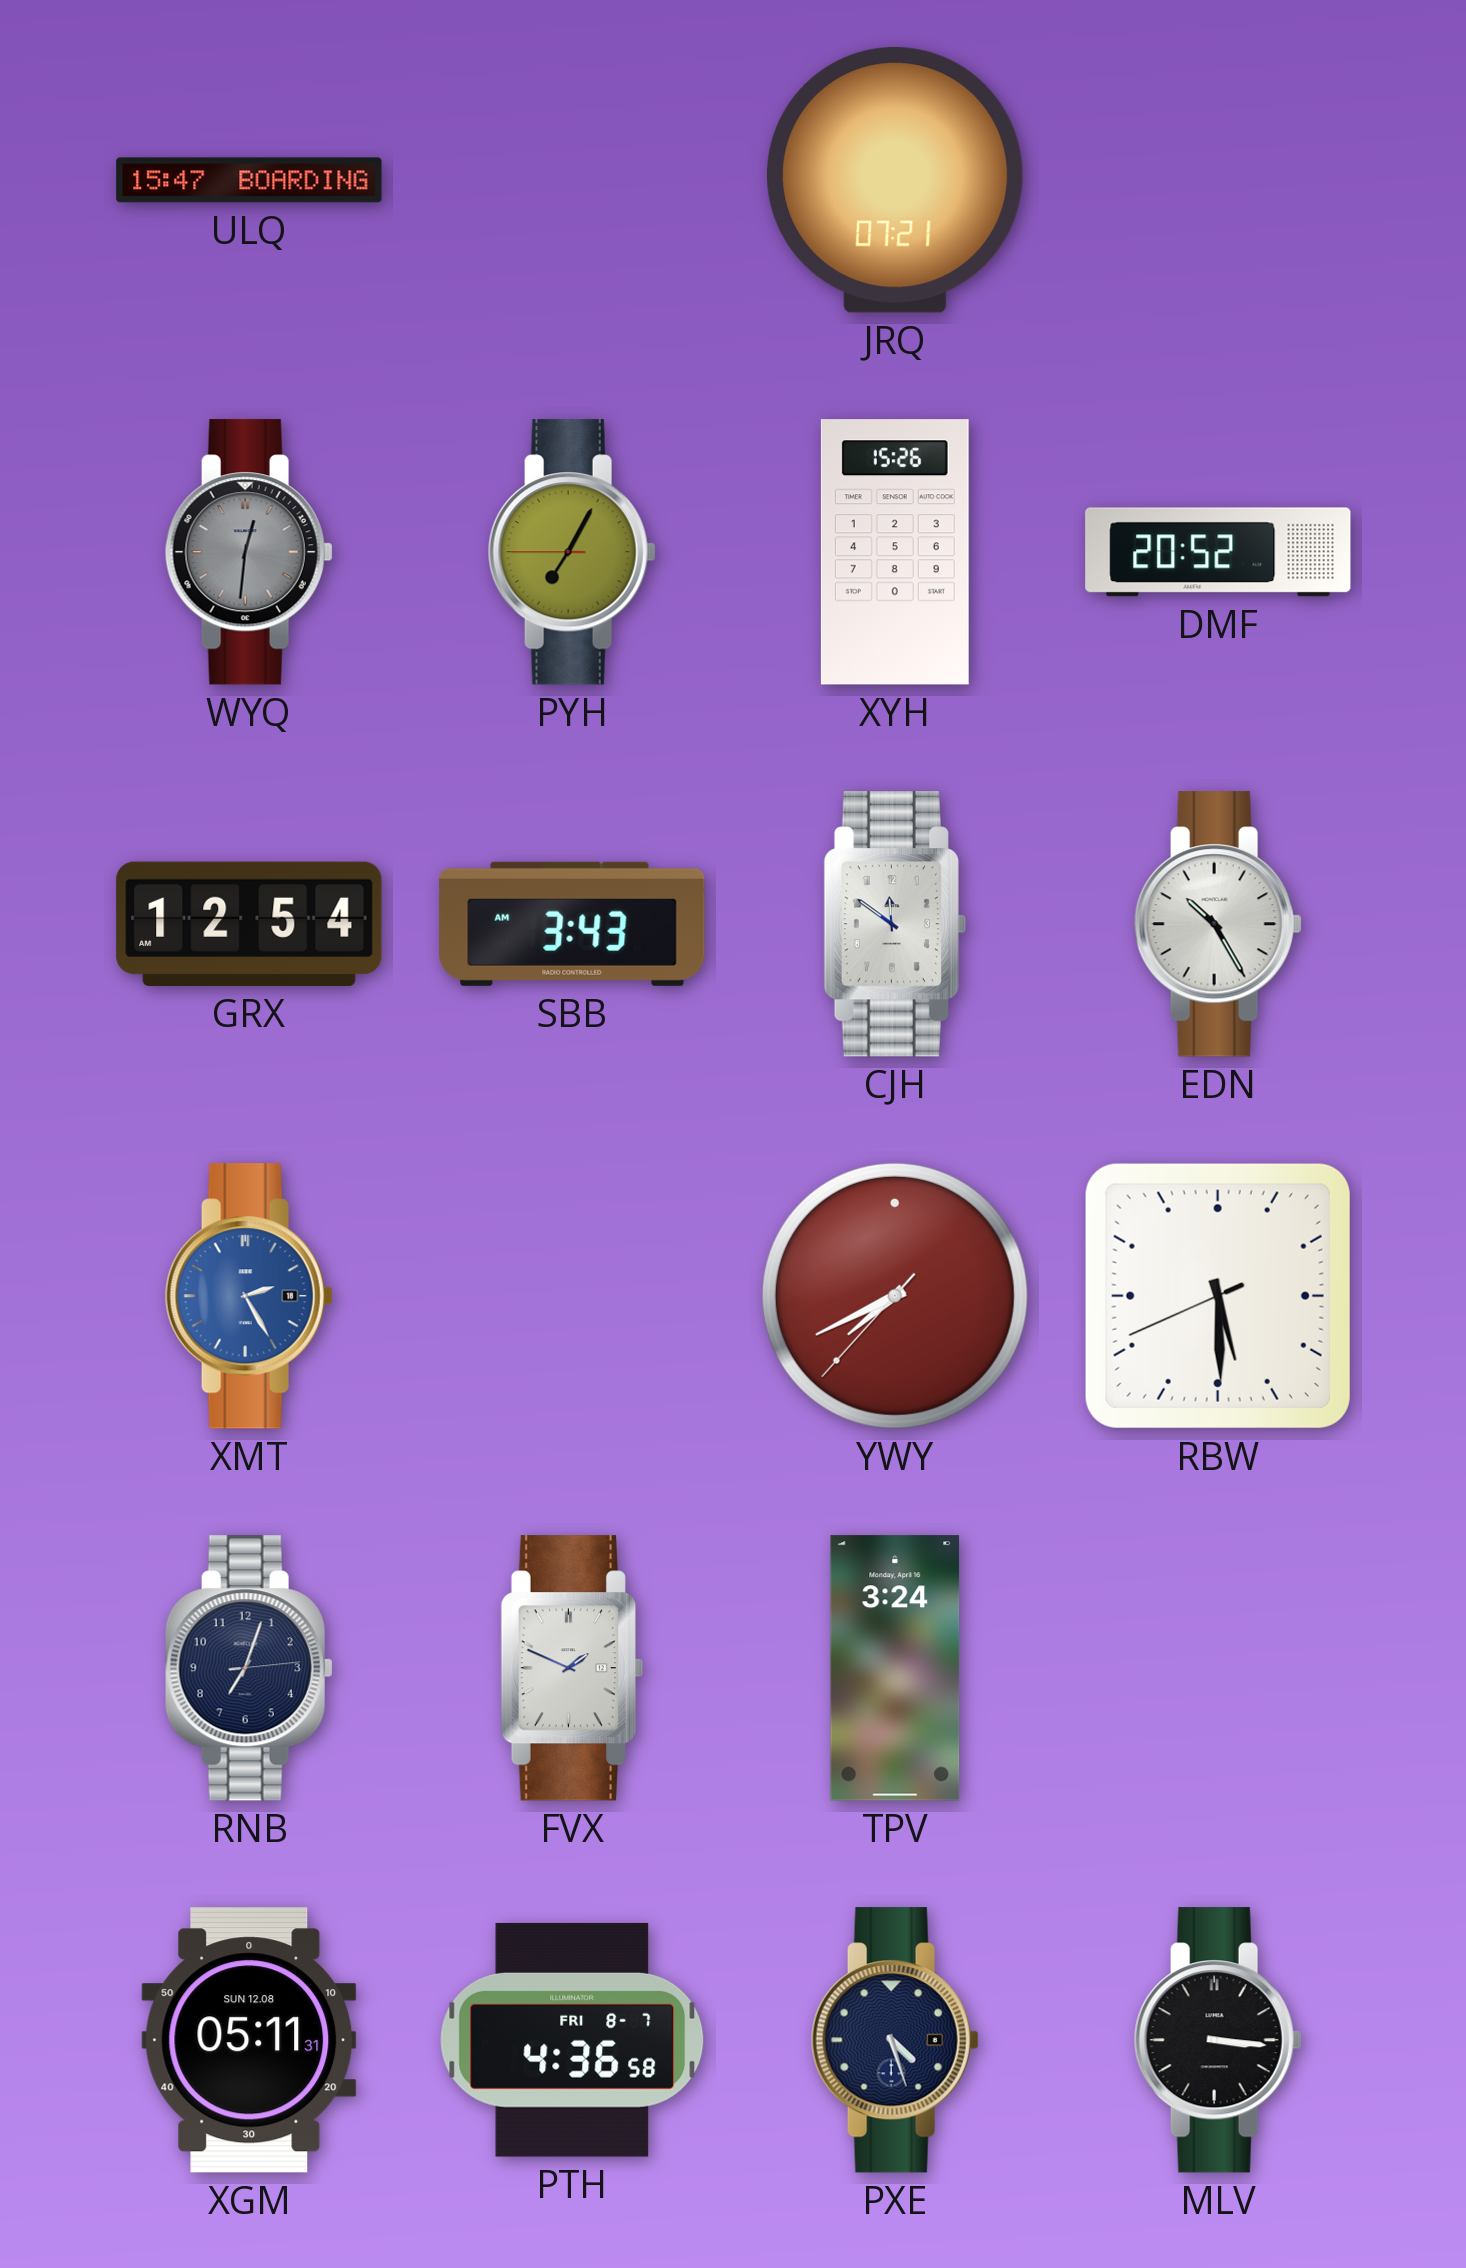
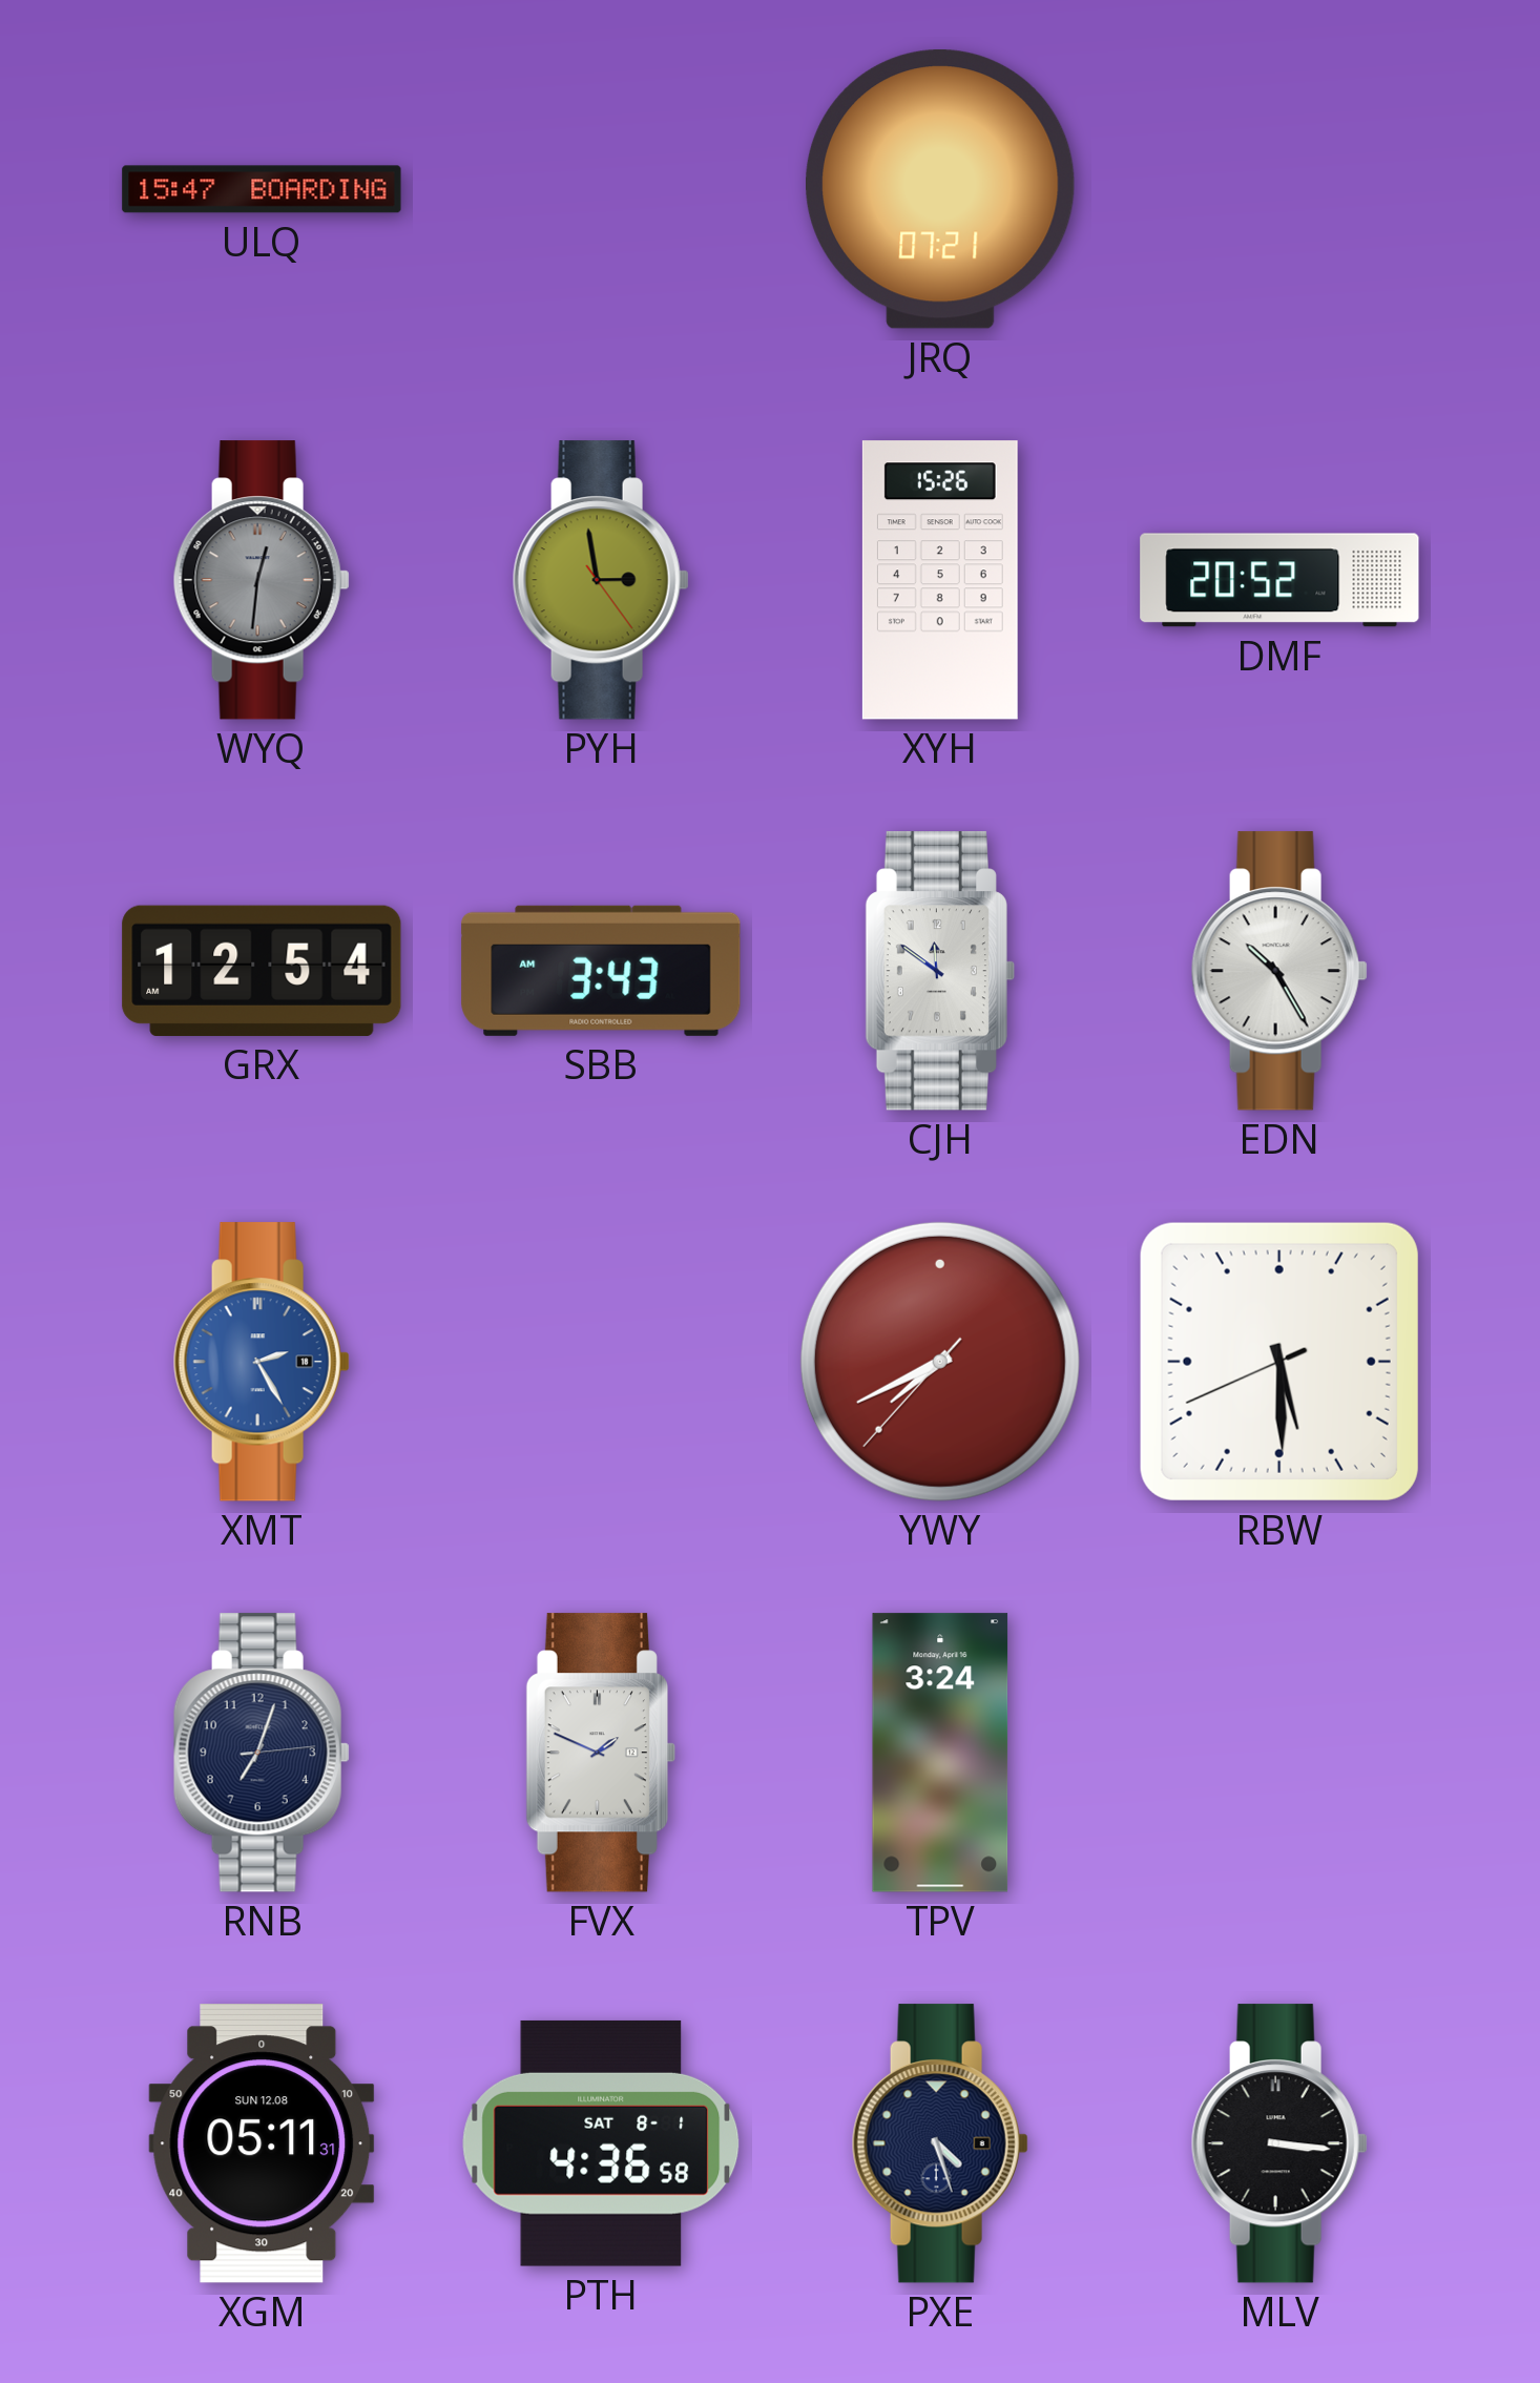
PYH: 7:04 -> 2:58
PTH date: FRI 8-7 -> SAT 8-1
